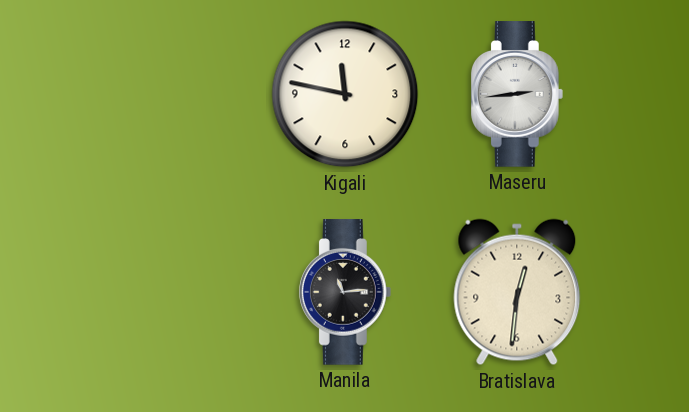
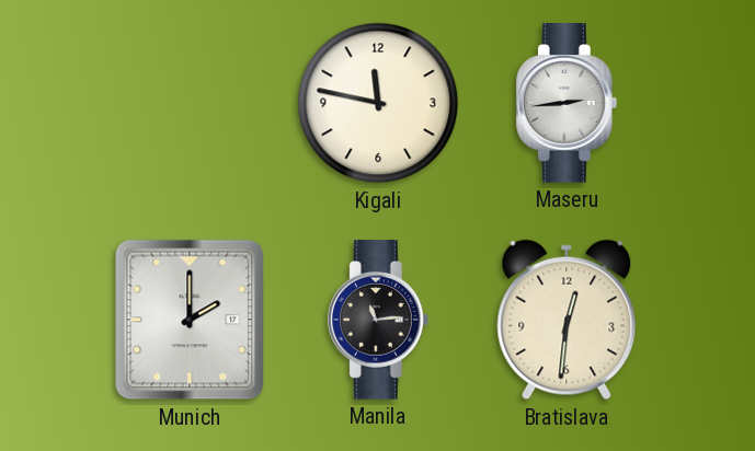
Munich: none -> 2:00
